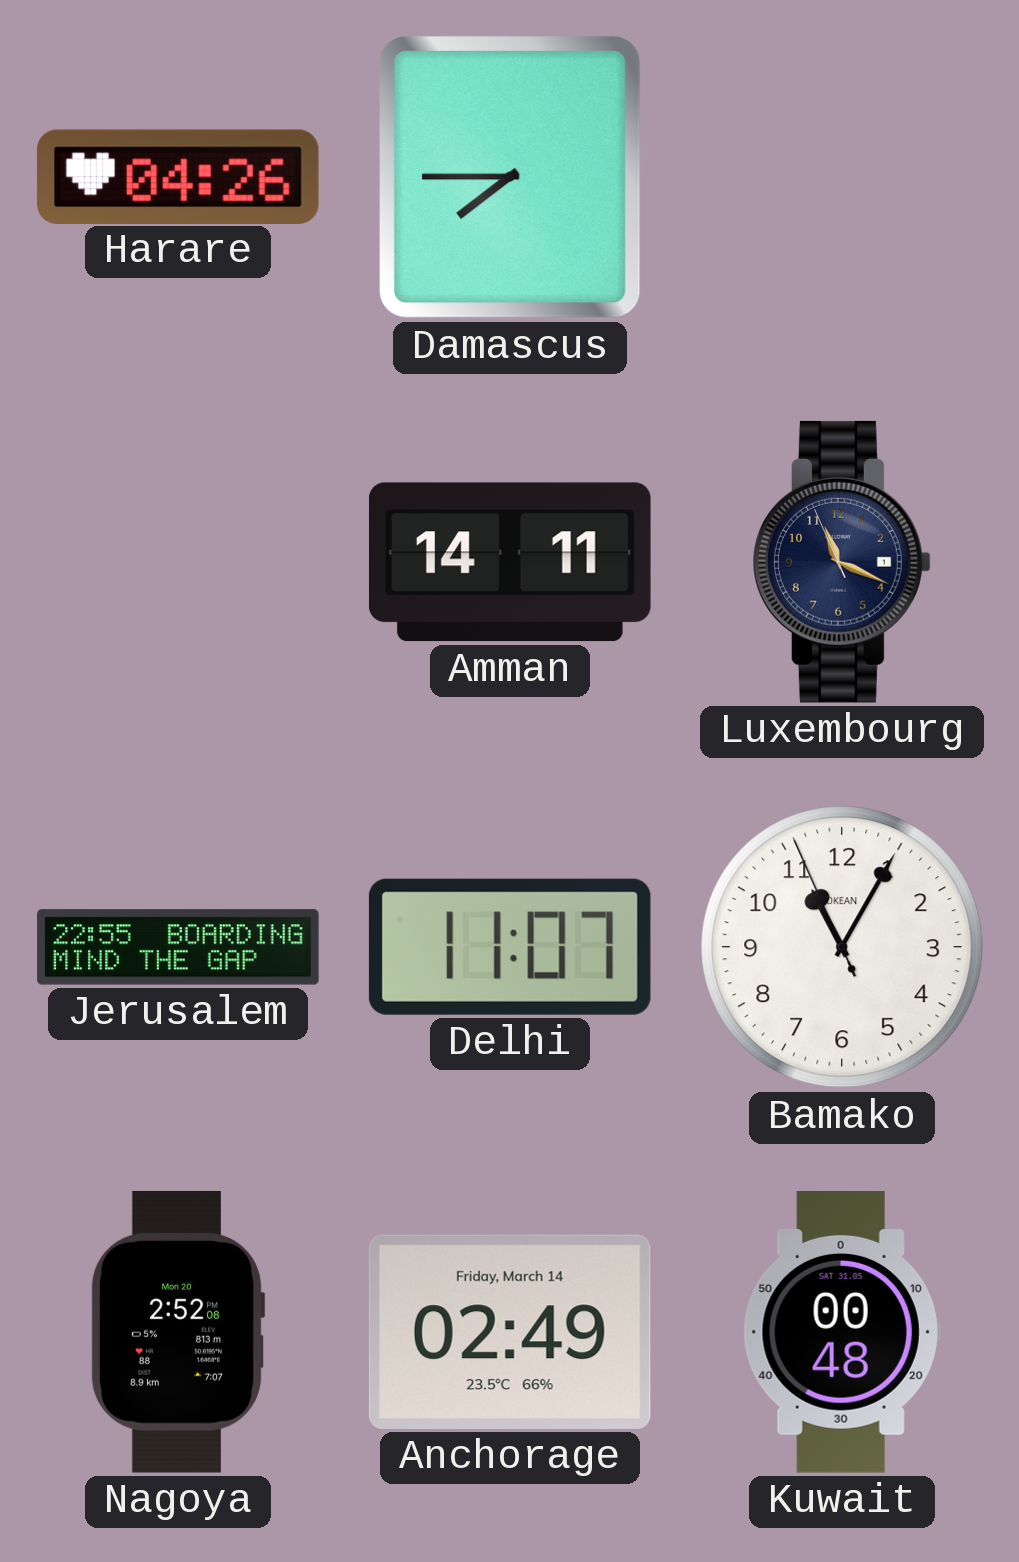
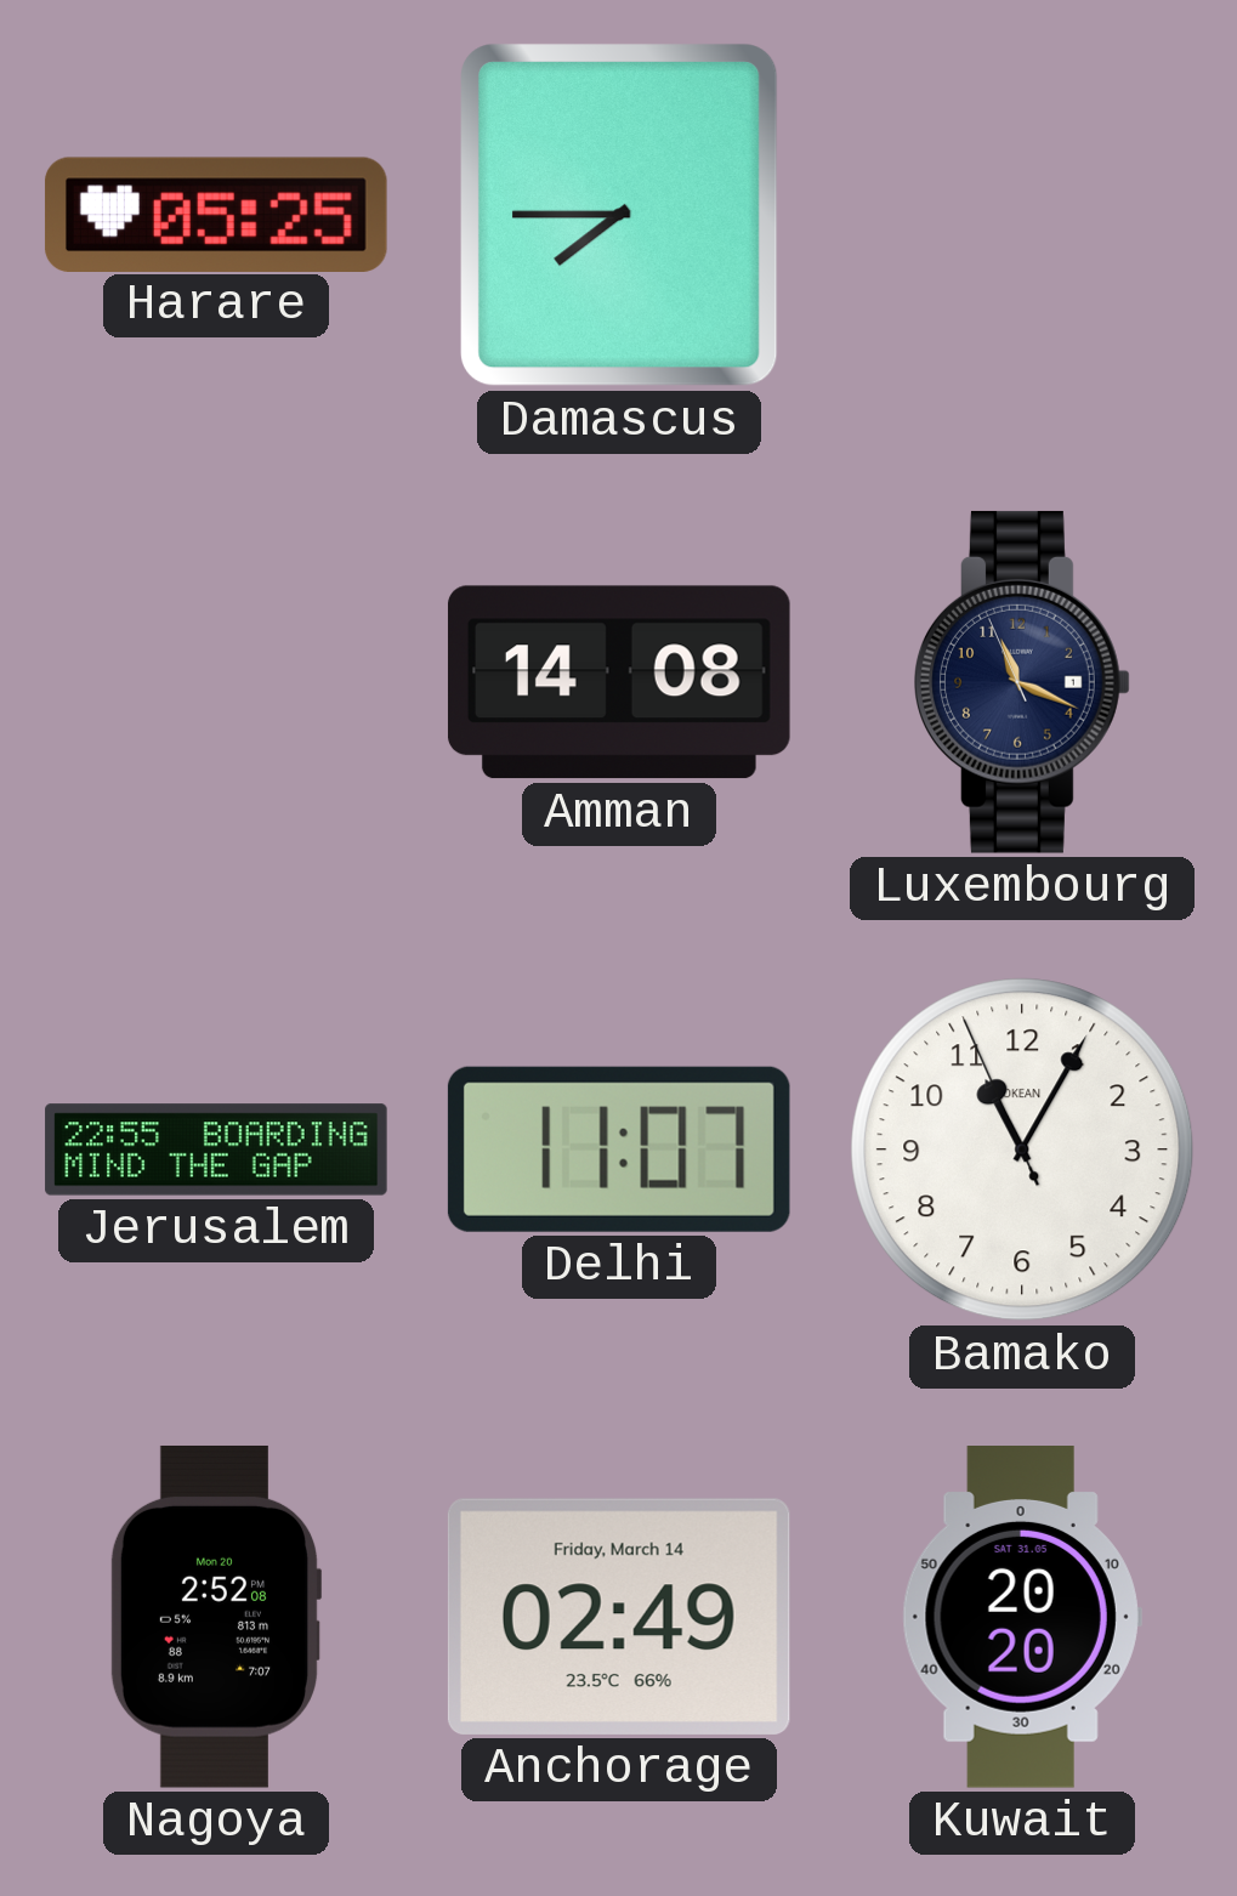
Harare: 04:26 -> 05:25
Amman: 14:11 -> 14:08
Kuwait: 00:48 -> 20:20
